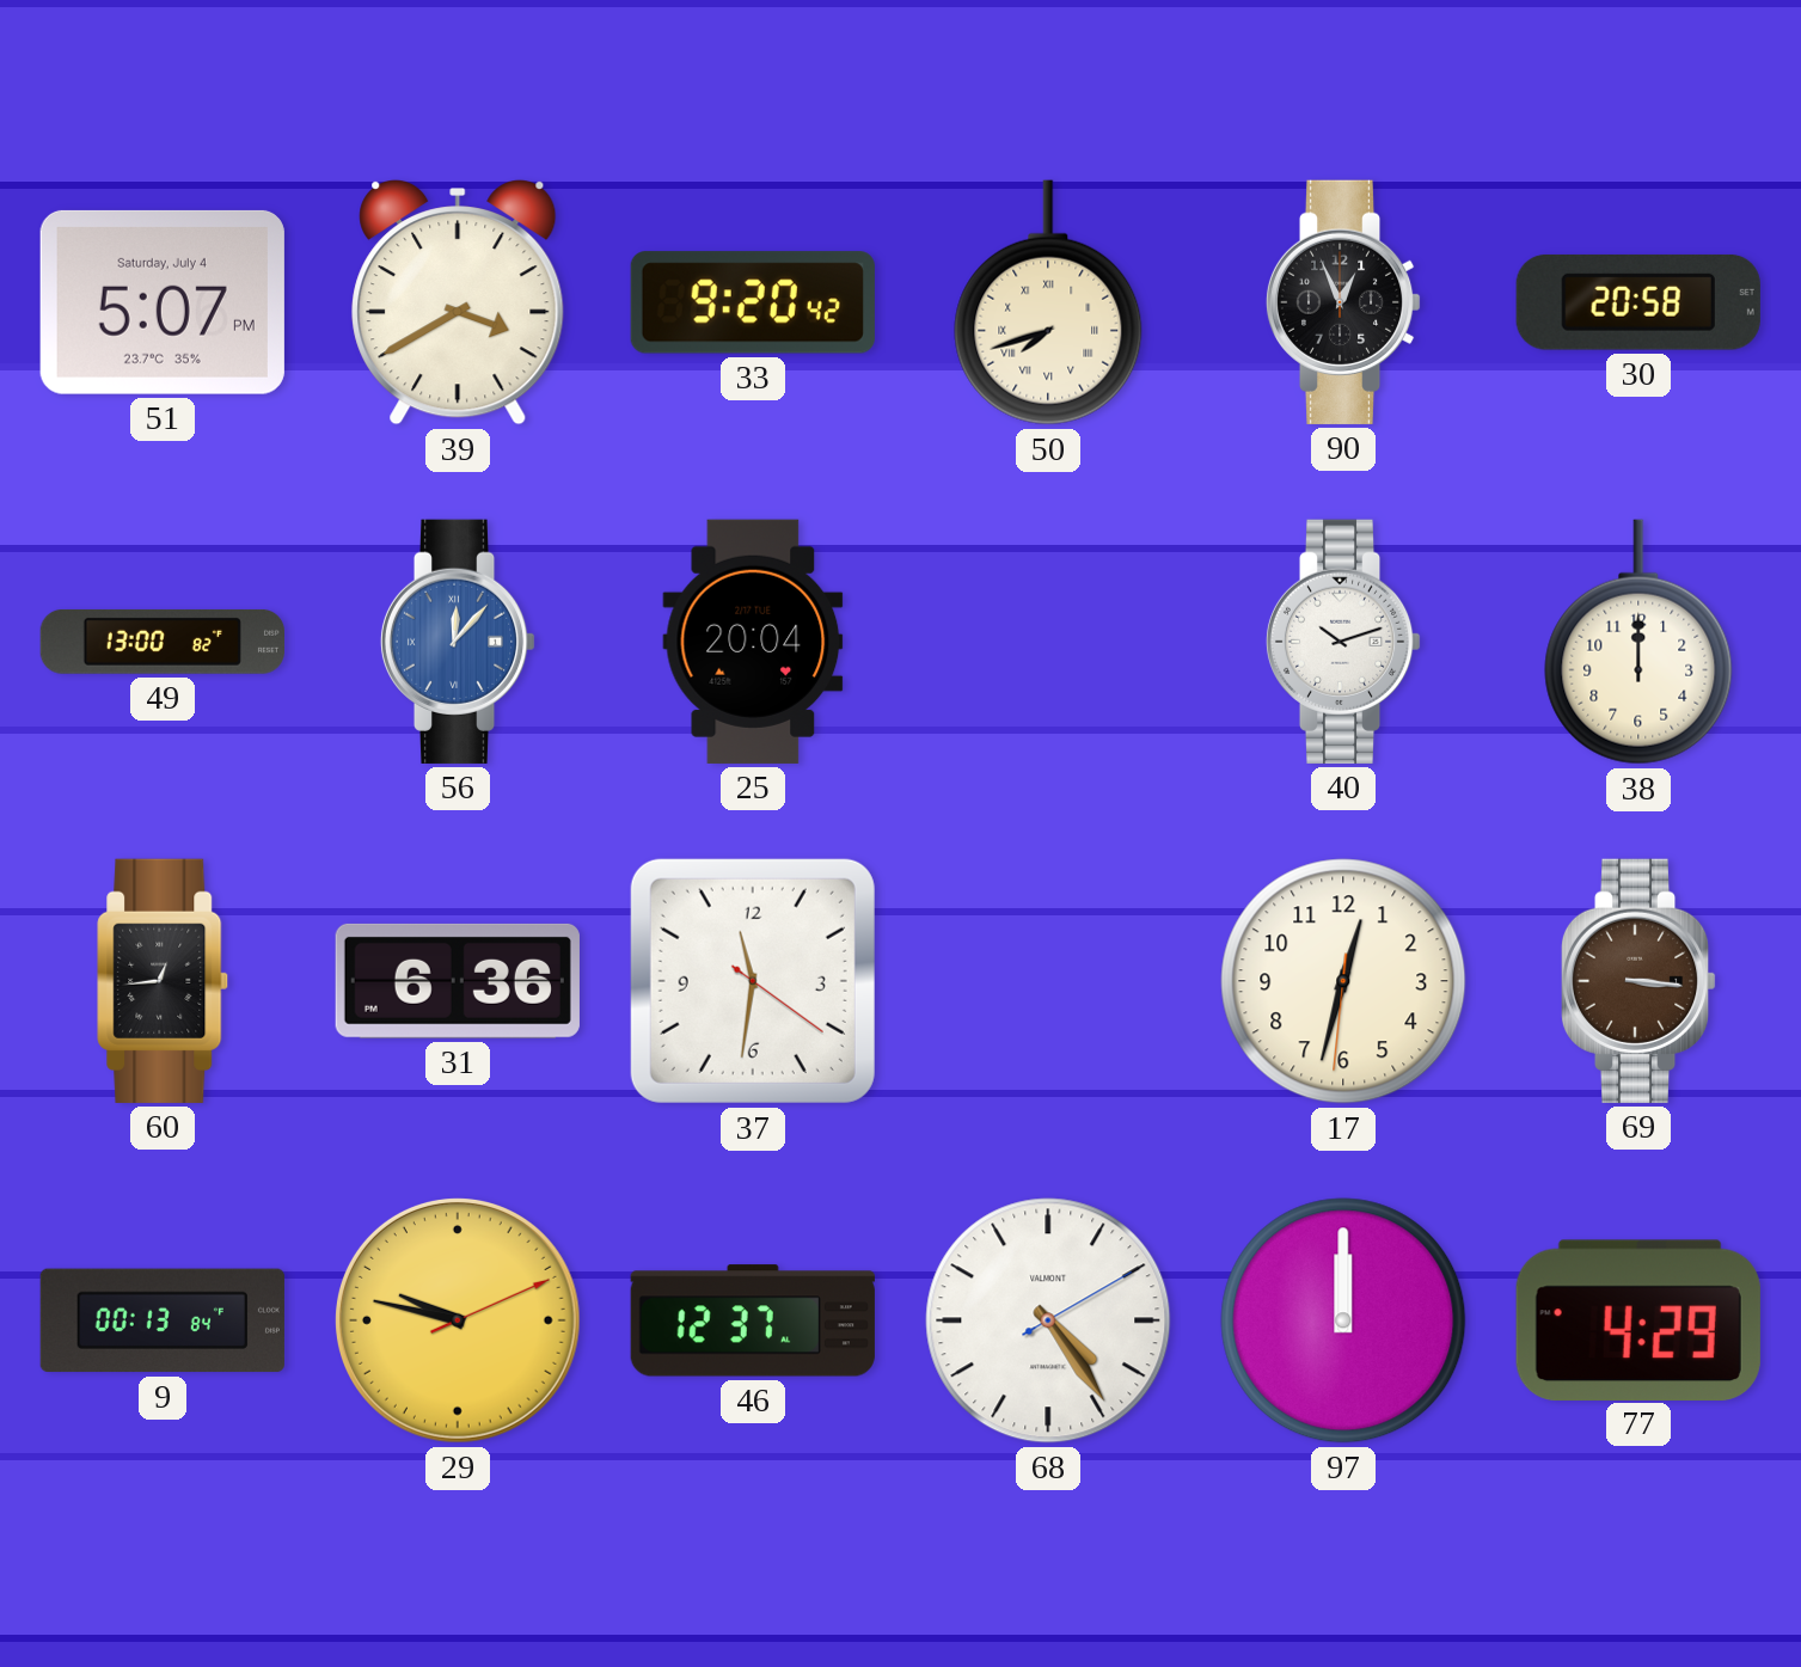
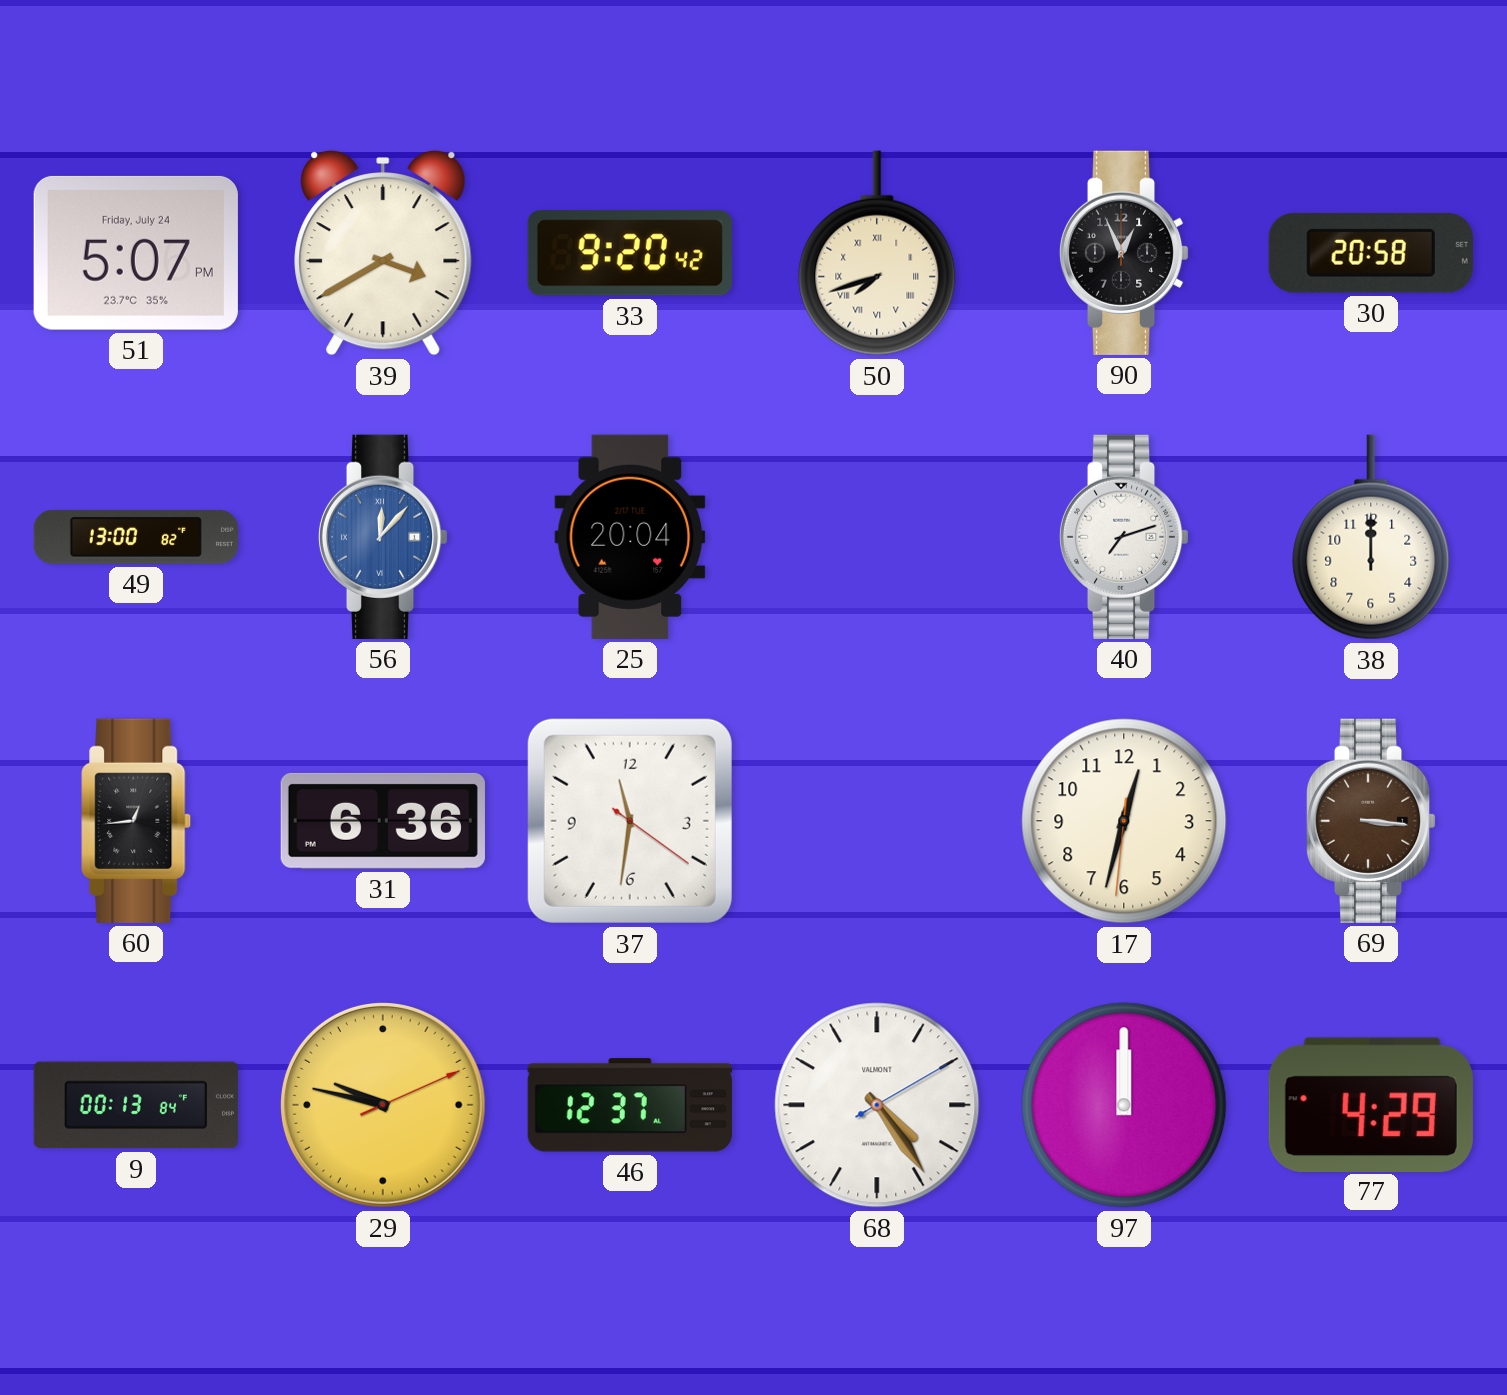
51 date: Saturday, July 4 -> Friday, July 24
40: 10:12 -> 7:12
